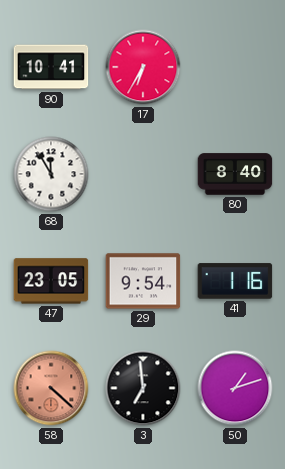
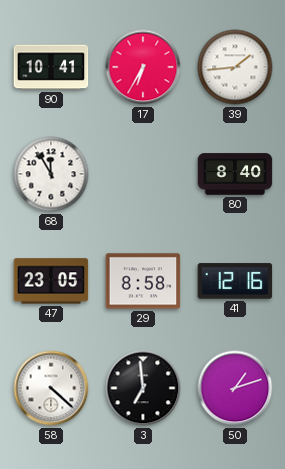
39: none -> 1:44
29: 9:54 -> 8:58
41: 1:16 -> 12:16
58 dial: salmon -> white
